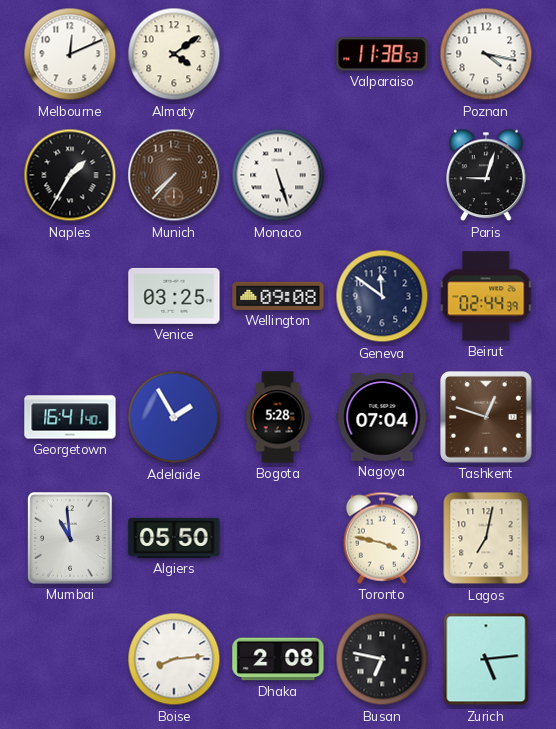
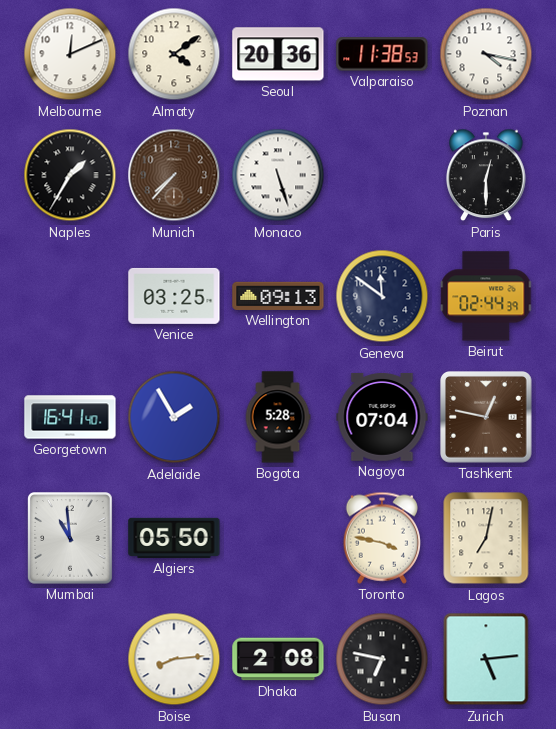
Seoul: none -> 20:36
Paris: 9:03 -> 12:30
Wellington: 09:08 -> 09:13
Tashkent: 12:48 -> 12:47
